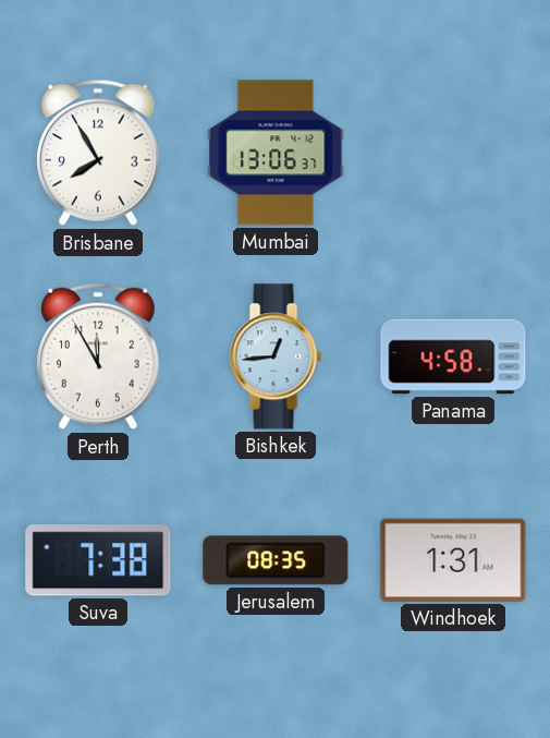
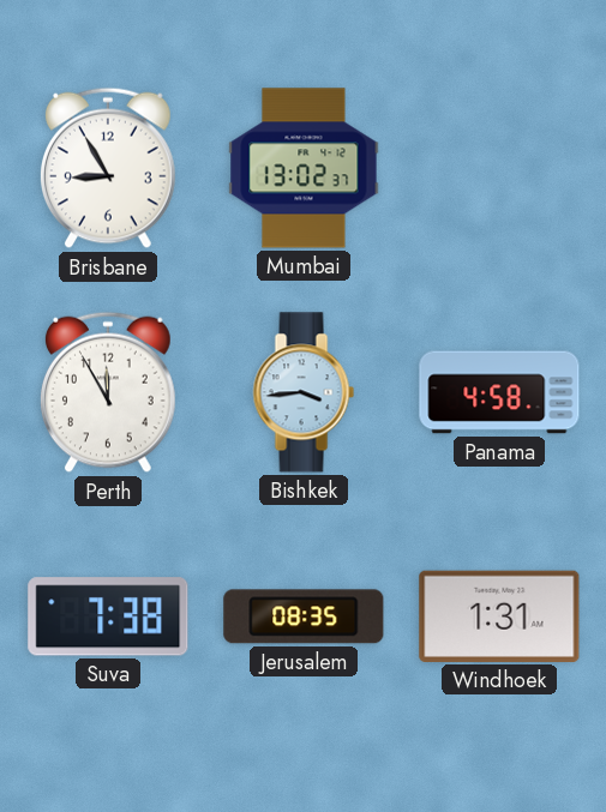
Brisbane: 7:55 -> 8:55
Mumbai: 13:06 -> 13:02
Bishkek: 12:44 -> 3:44
